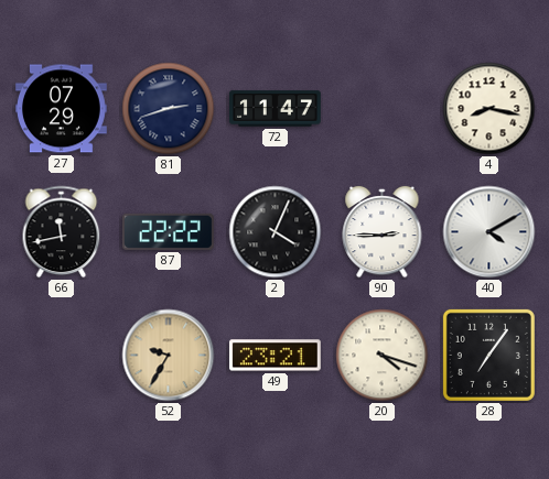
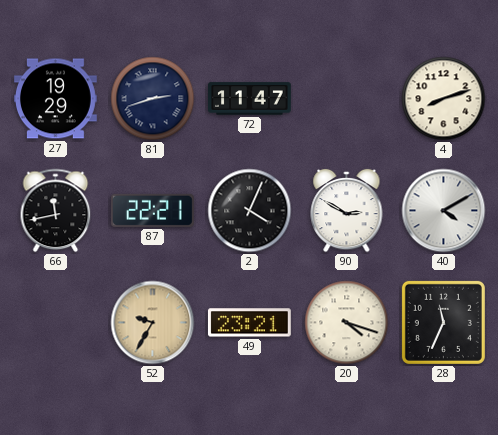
27: 07:29 -> 19:29
4: 8:17 -> 8:12
87: 22:22 -> 22:21
90: 2:45 -> 2:50
28: 7:06 -> 11:34
